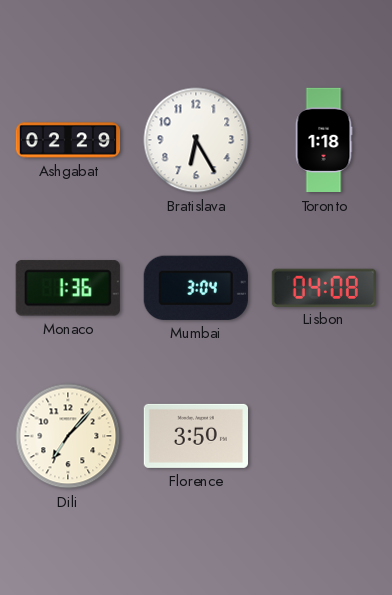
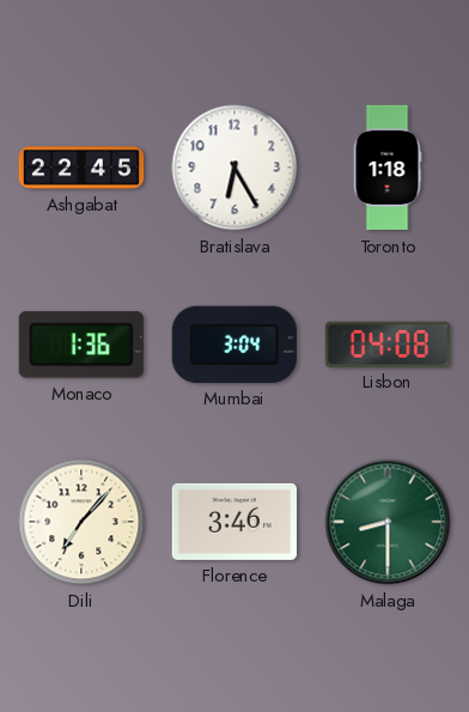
Ashgabat: 02:29 -> 22:45
Florence: 3:50 -> 3:46
Malaga: none -> 8:30
